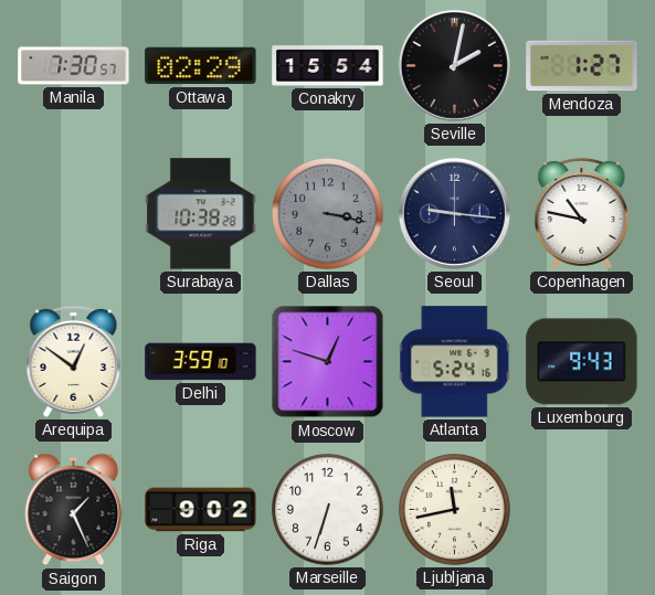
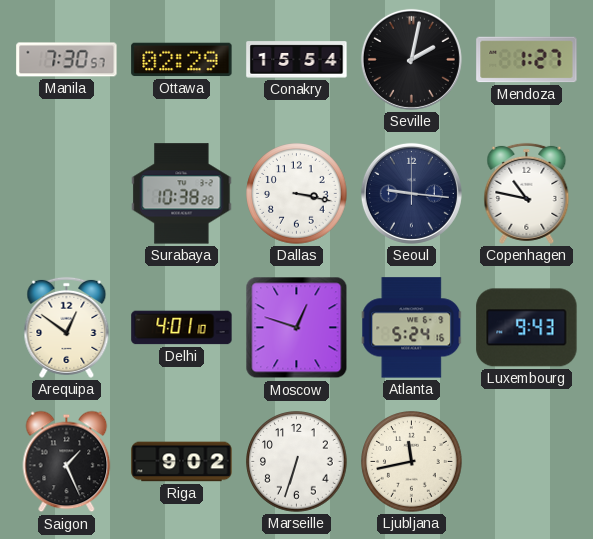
Dallas dial: grey -> white
Delhi: 3:59 -> 4:01
